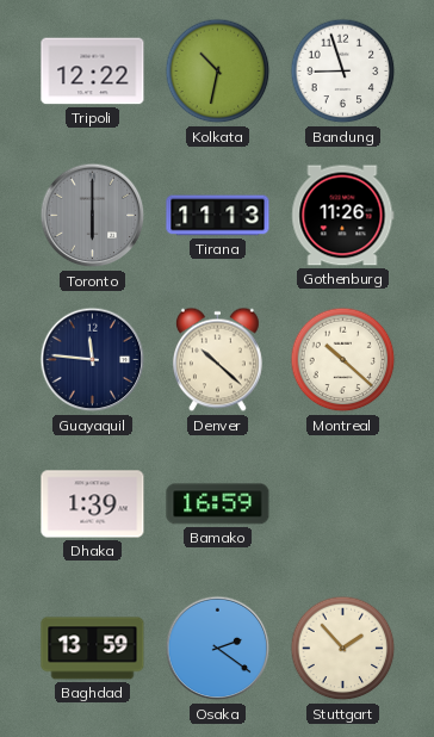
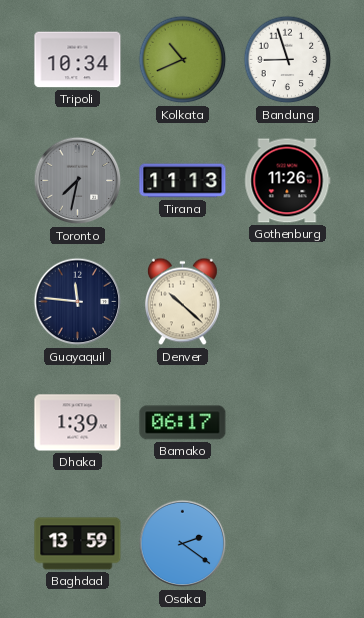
Tripoli: 12:22 -> 10:34
Kolkata: 10:32 -> 10:41
Toronto: 6:00 -> 7:32
Montreal: 10:22 -> none
Bamako: 16:59 -> 06:17
Stuttgart: 1:53 -> none
